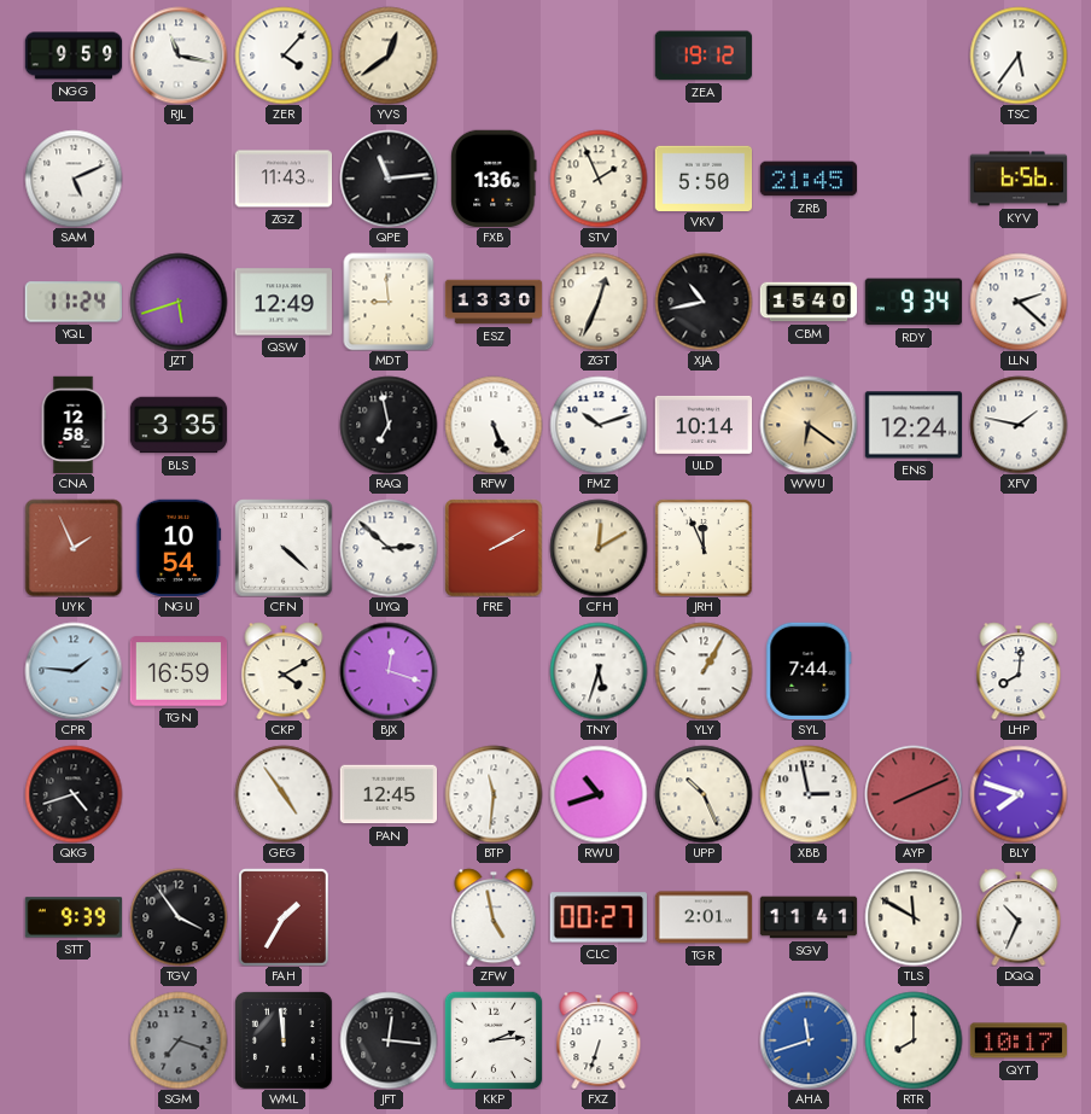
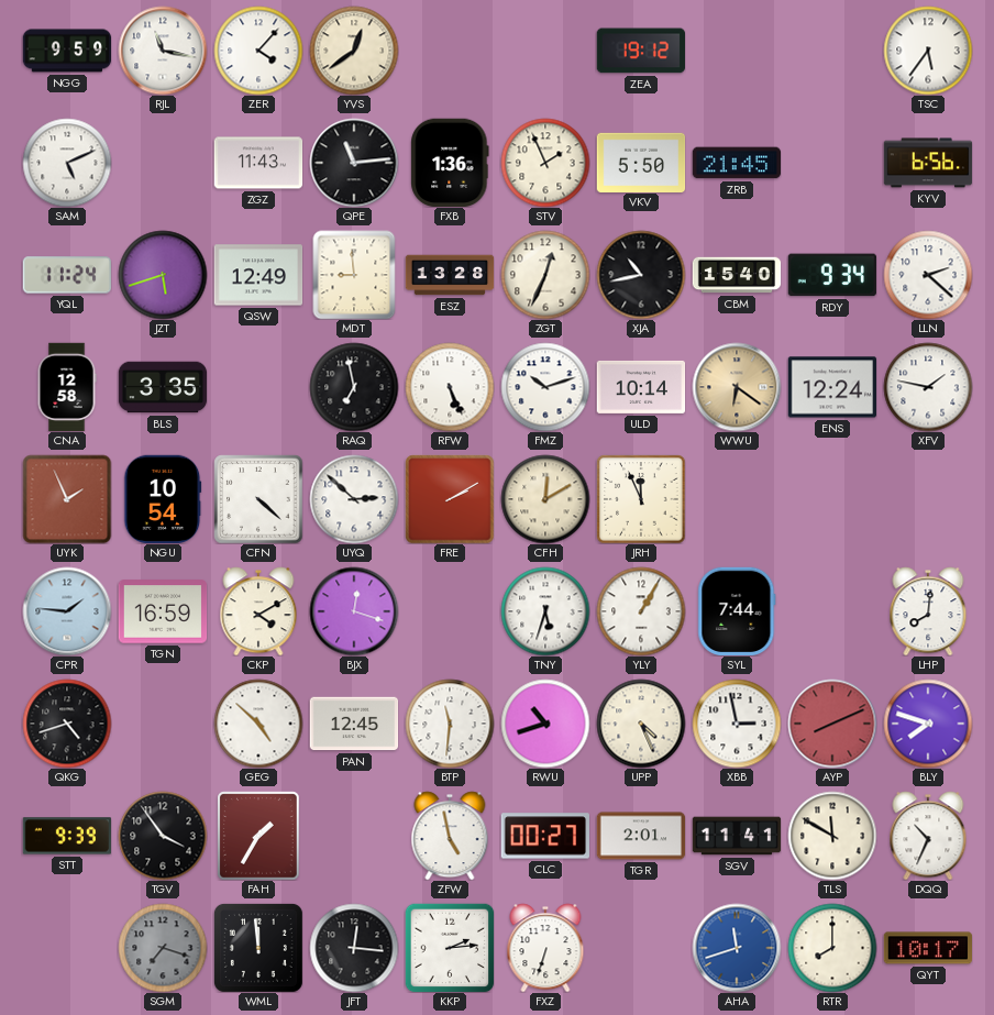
ESZ: 13:30 -> 13:28
GEG: 4:54 -> 4:52
UPP: 10:26 -> 4:26
